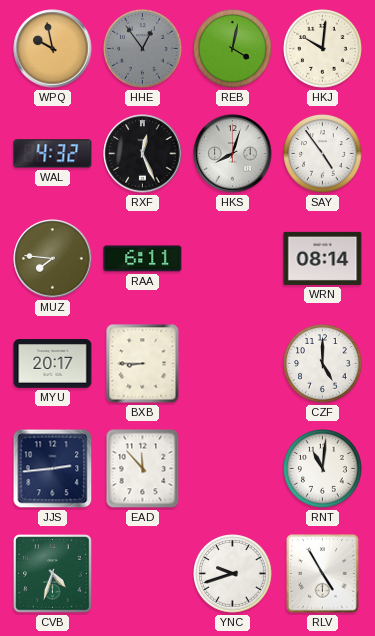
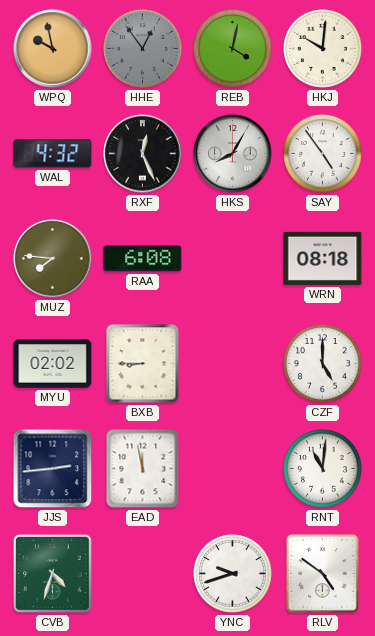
HKS: 8:03 -> 8:05
RAA: 6:11 -> 6:08
WRN: 08:14 -> 08:18
MYU: 20:17 -> 02:02
EAD: 11:53 -> 11:58
RLV: 4:55 -> 4:51
